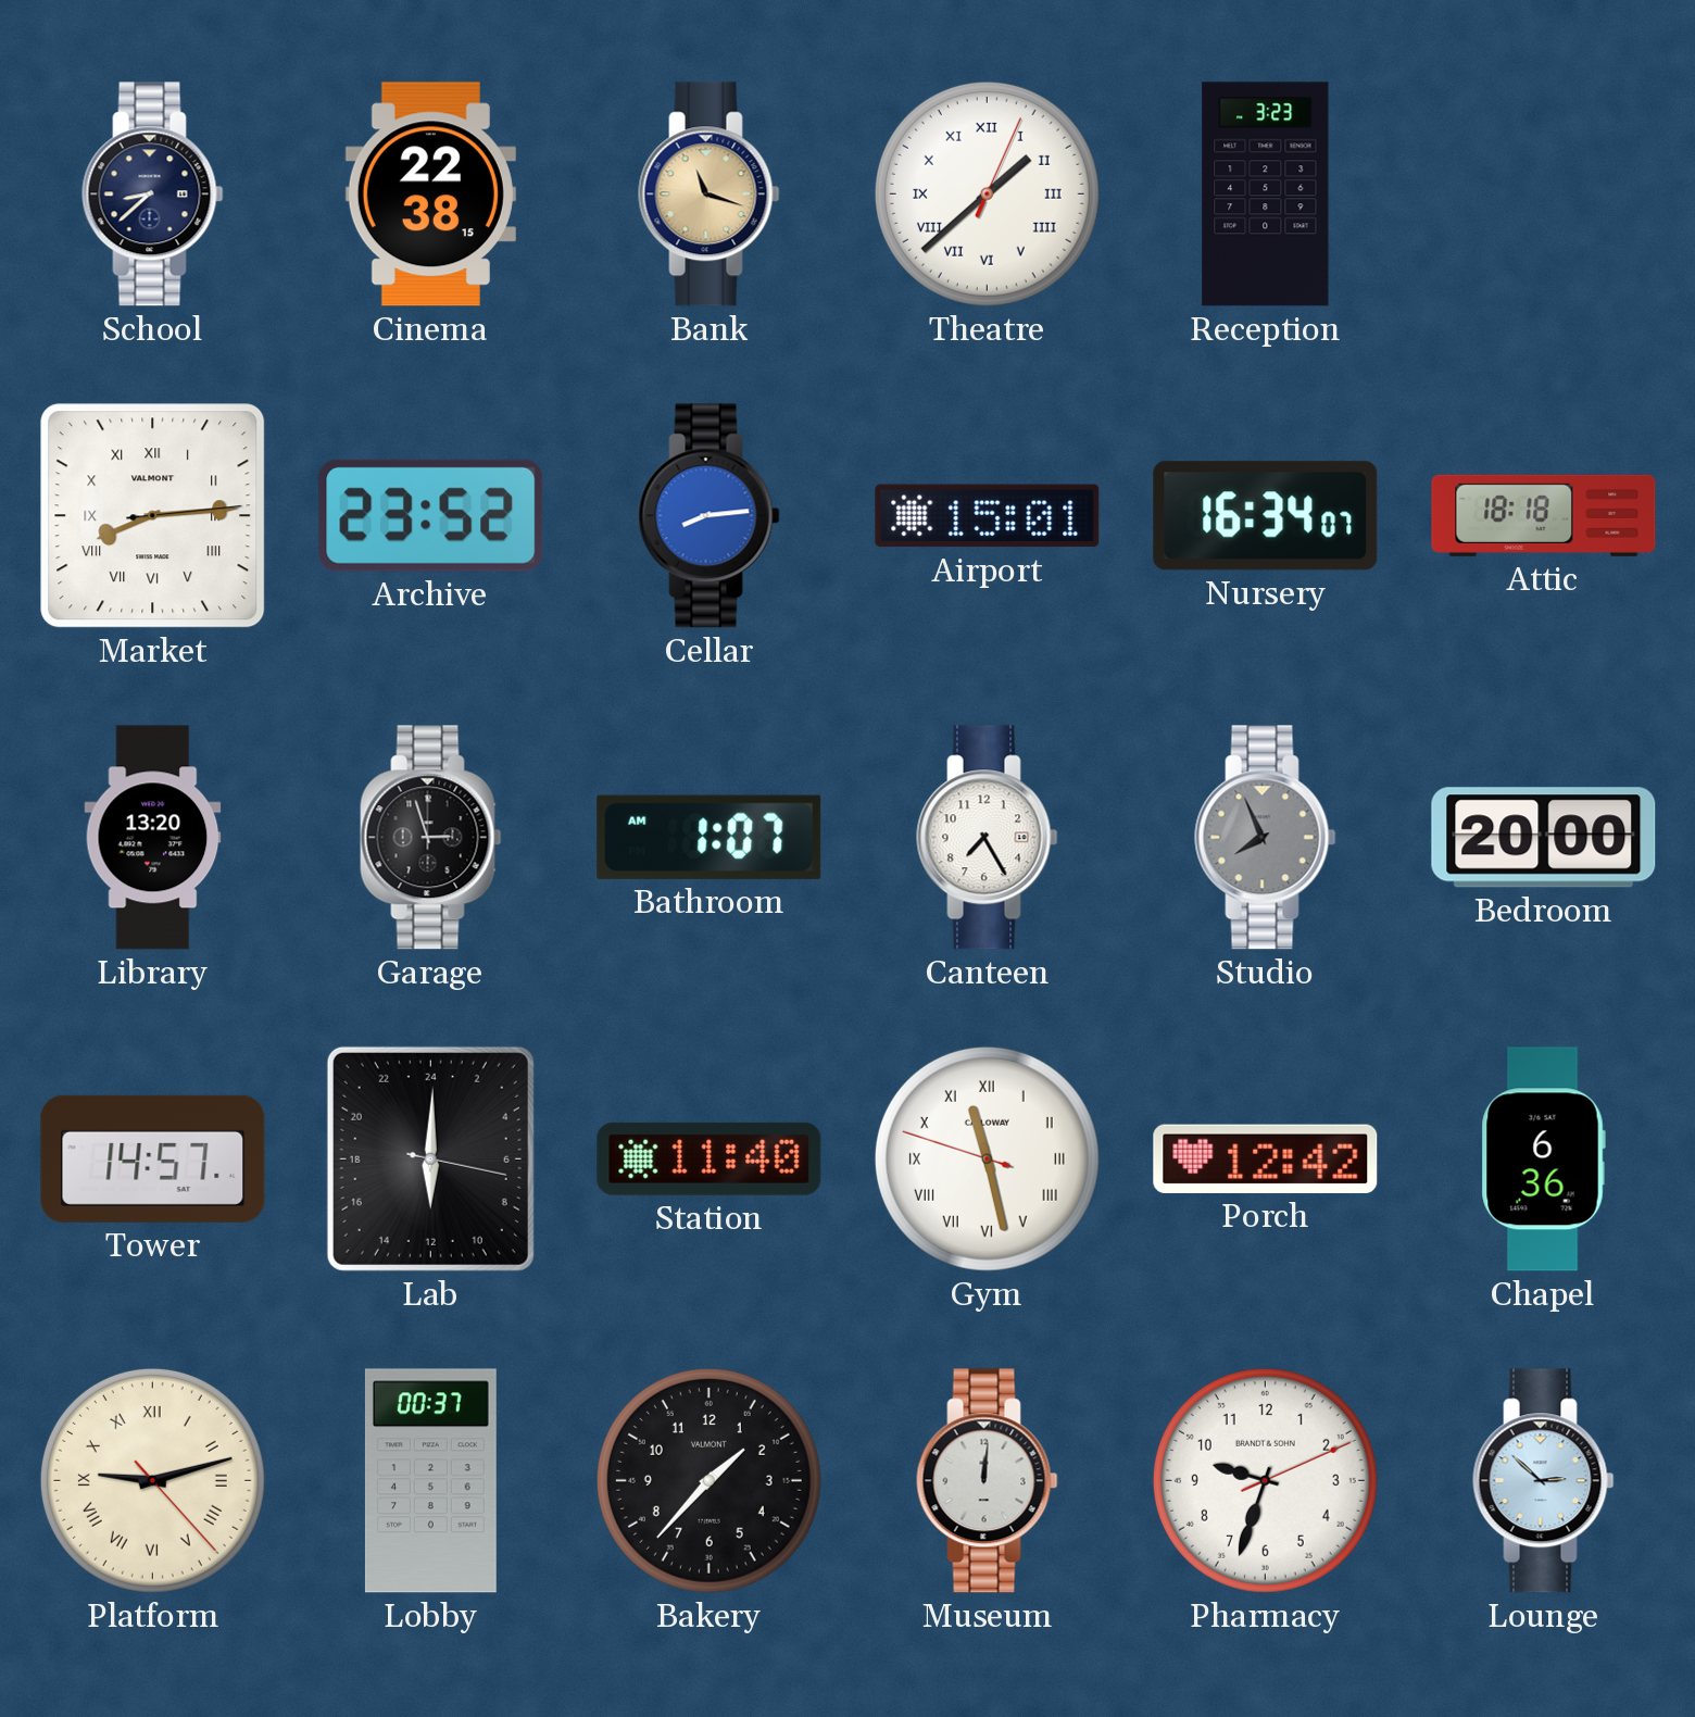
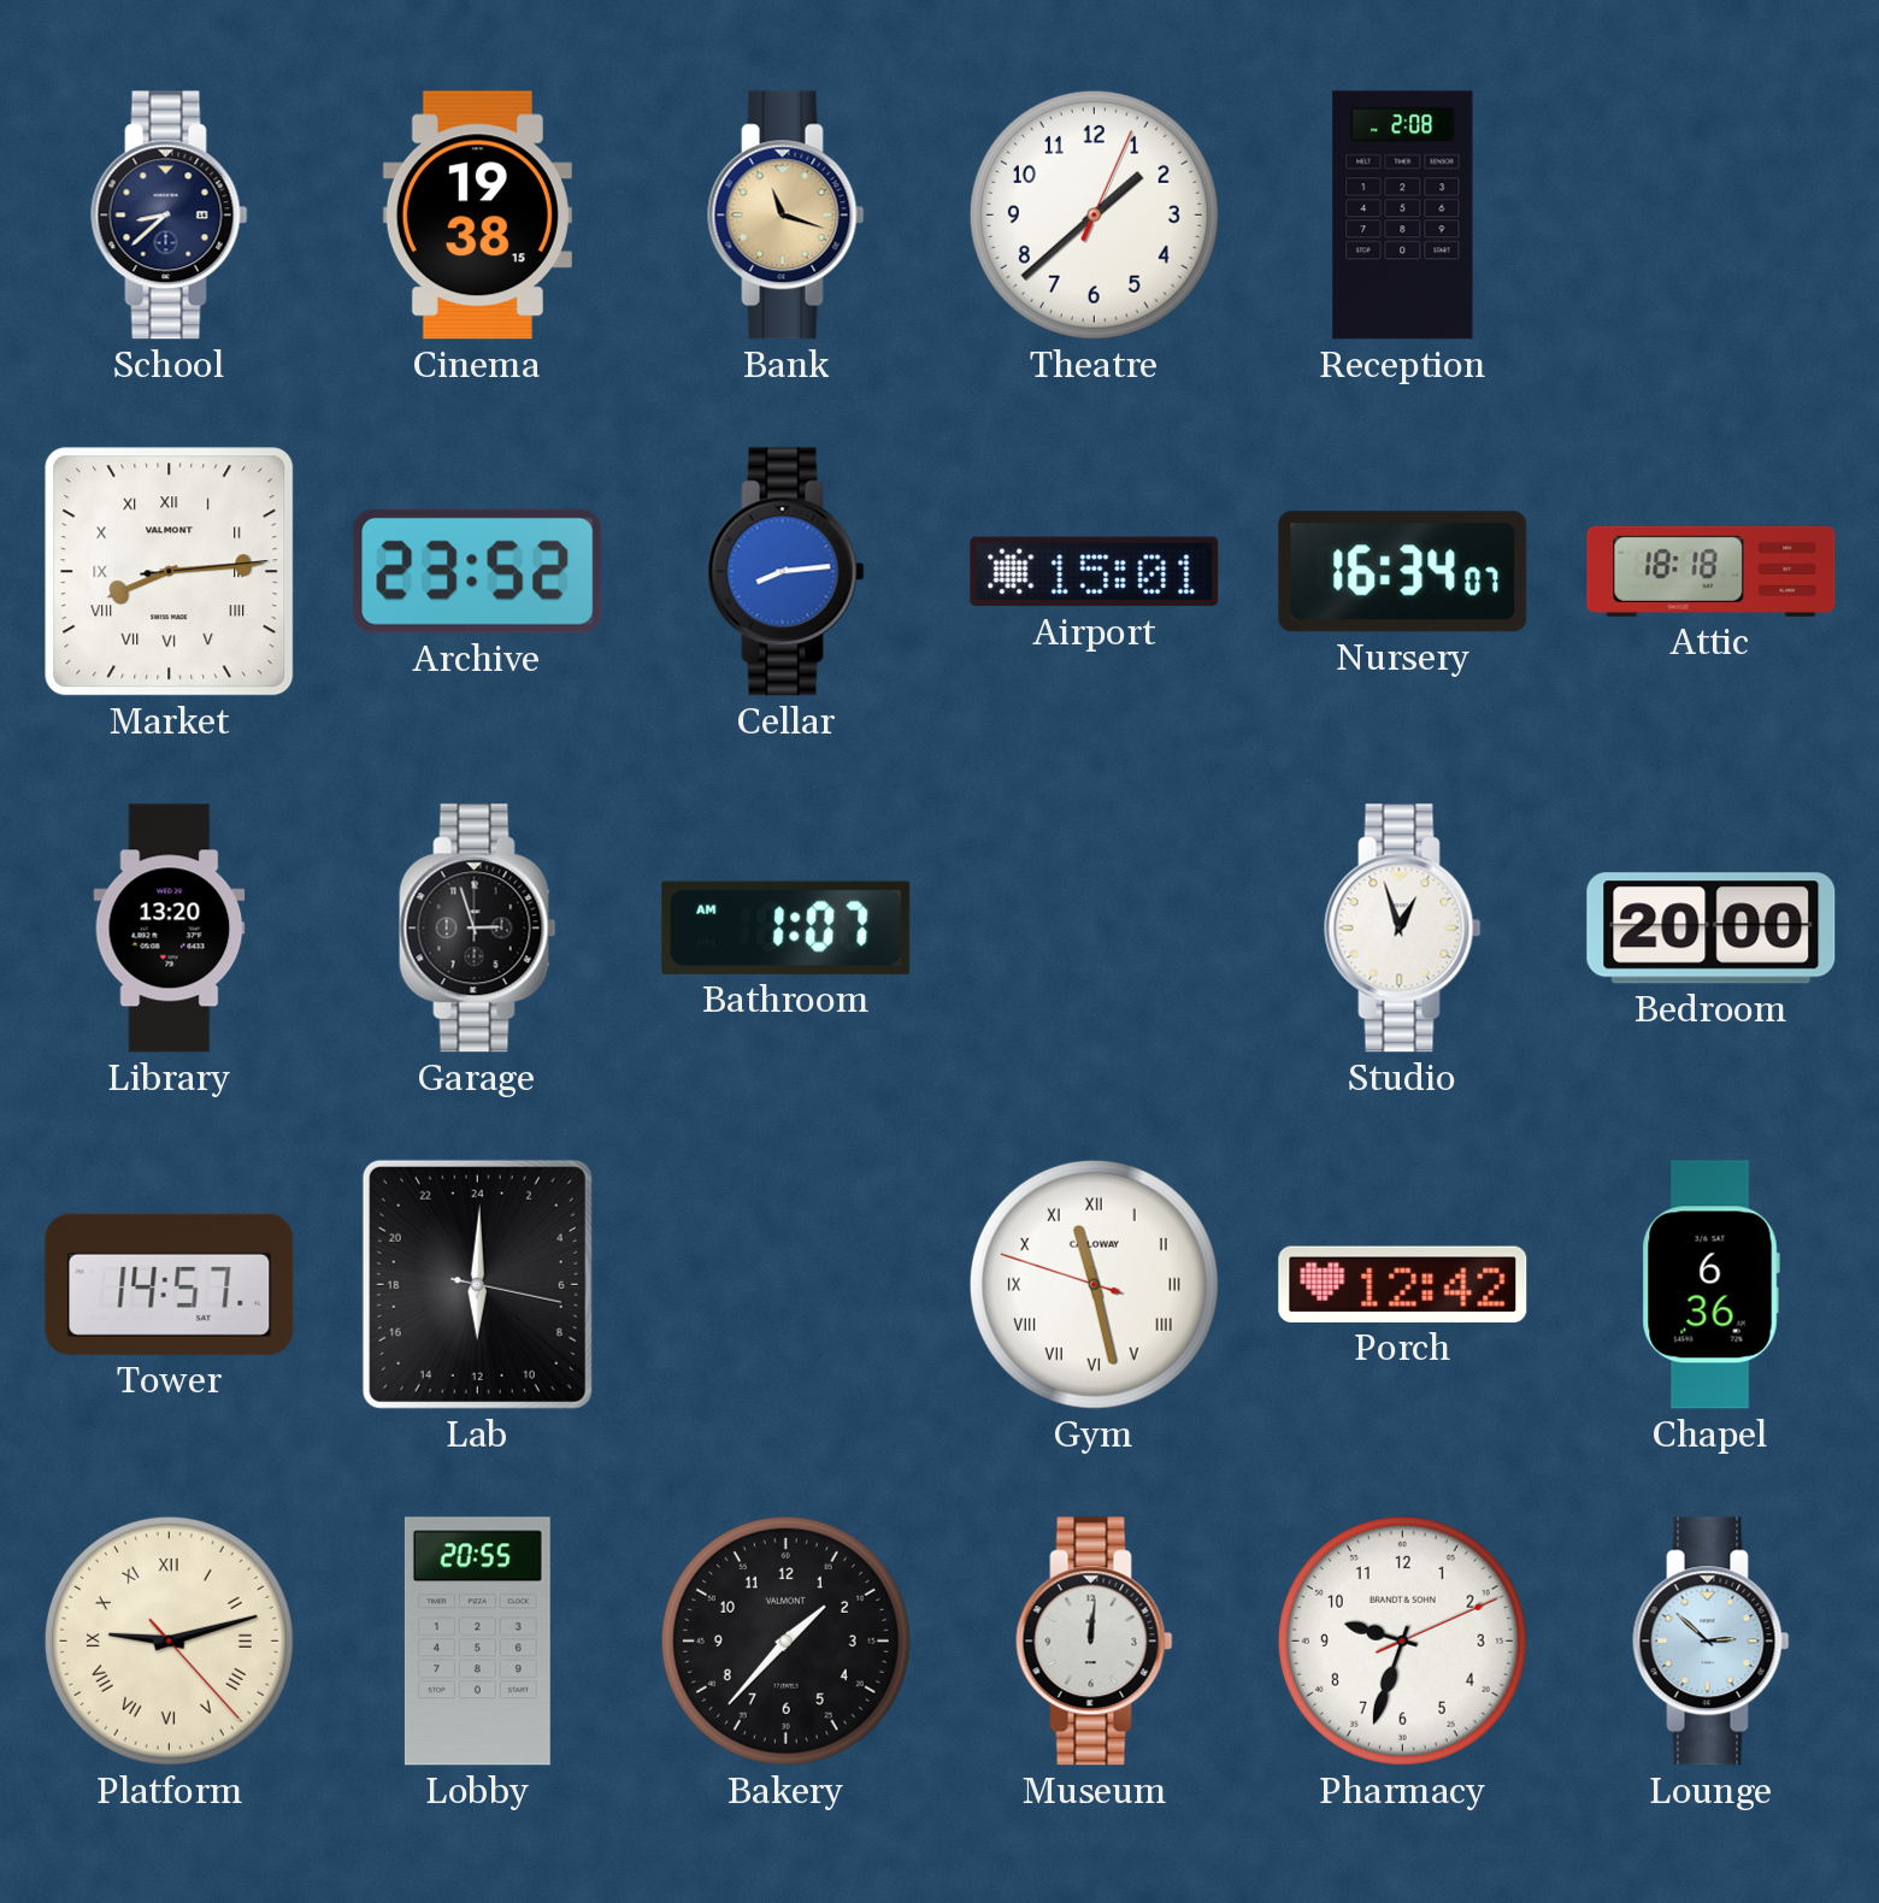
Cinema: 22:38 -> 19:38
Theatre numerals: Roman -> Arabic
Reception: 3:23 -> 2:08
Canteen: 7:25 -> none
Studio: 7:56 -> 12:57
Studio dial: grey -> white
Station: 11:40 -> none
Lobby: 00:37 -> 20:55
